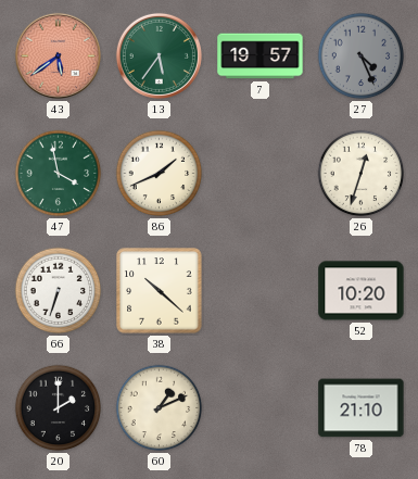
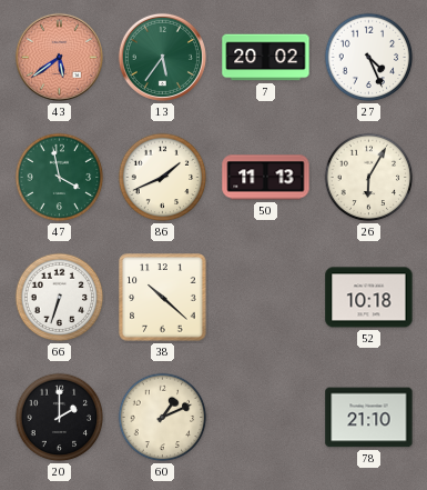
7: 19:57 -> 20:02
27 dial: grey -> white
50: none -> 11:13
26: 12:33 -> 6:05
52: 10:20 -> 10:18
